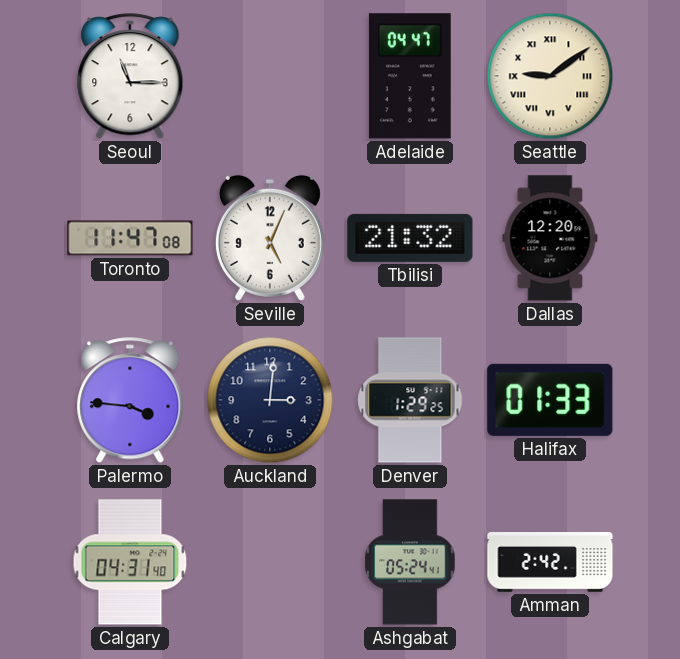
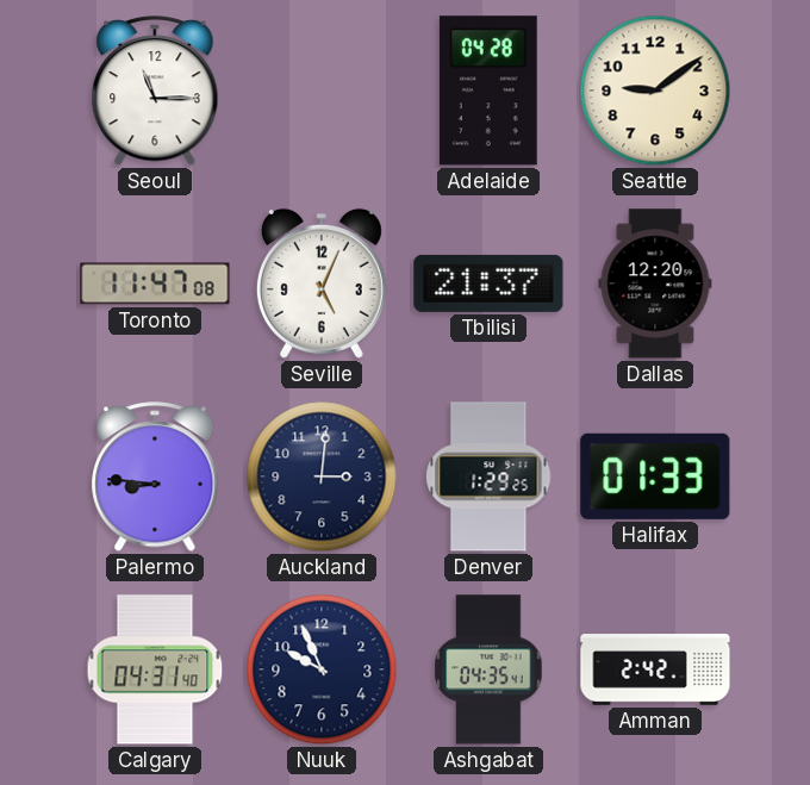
Adelaide: 04:47 -> 04:28
Seattle numerals: Roman -> Arabic
Tbilisi: 21:32 -> 21:37
Palermo: 3:46 -> 8:46
Nuuk: none -> 9:56
Ashgabat: 05:24 -> 04:35
